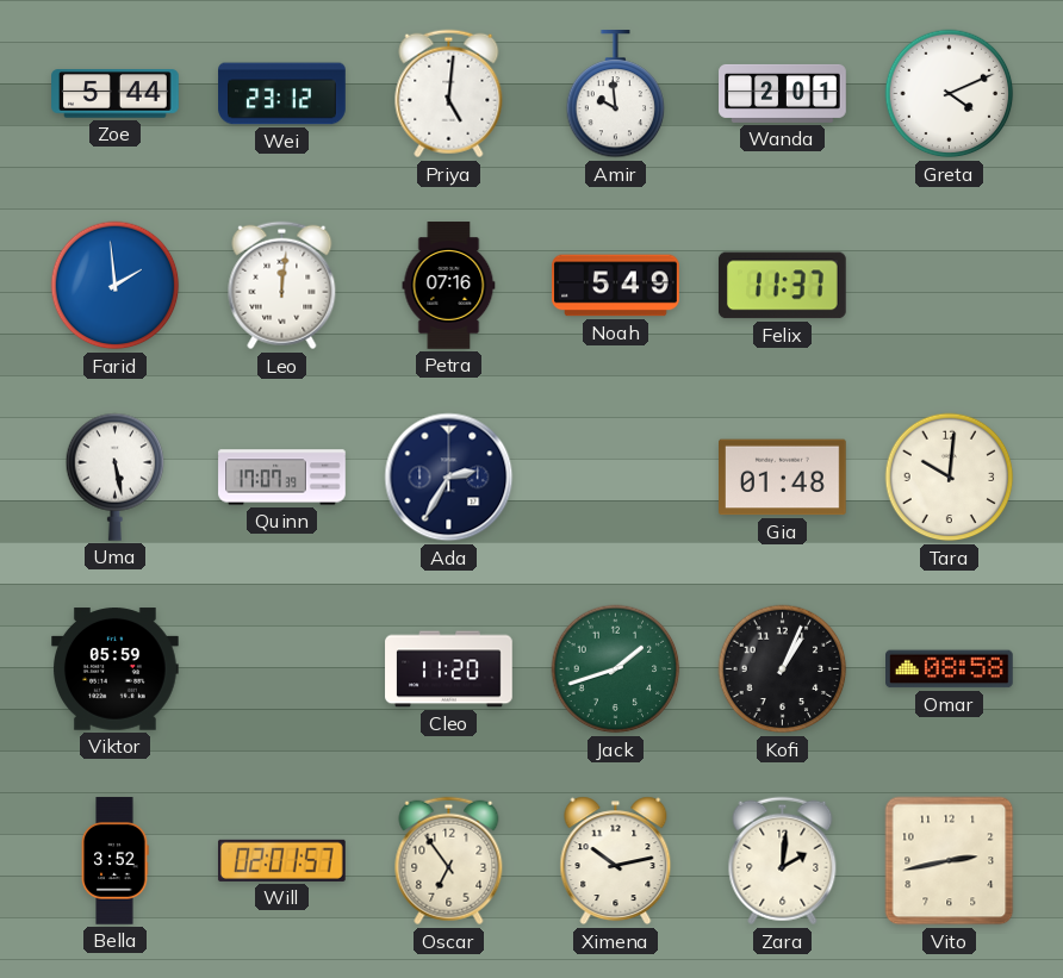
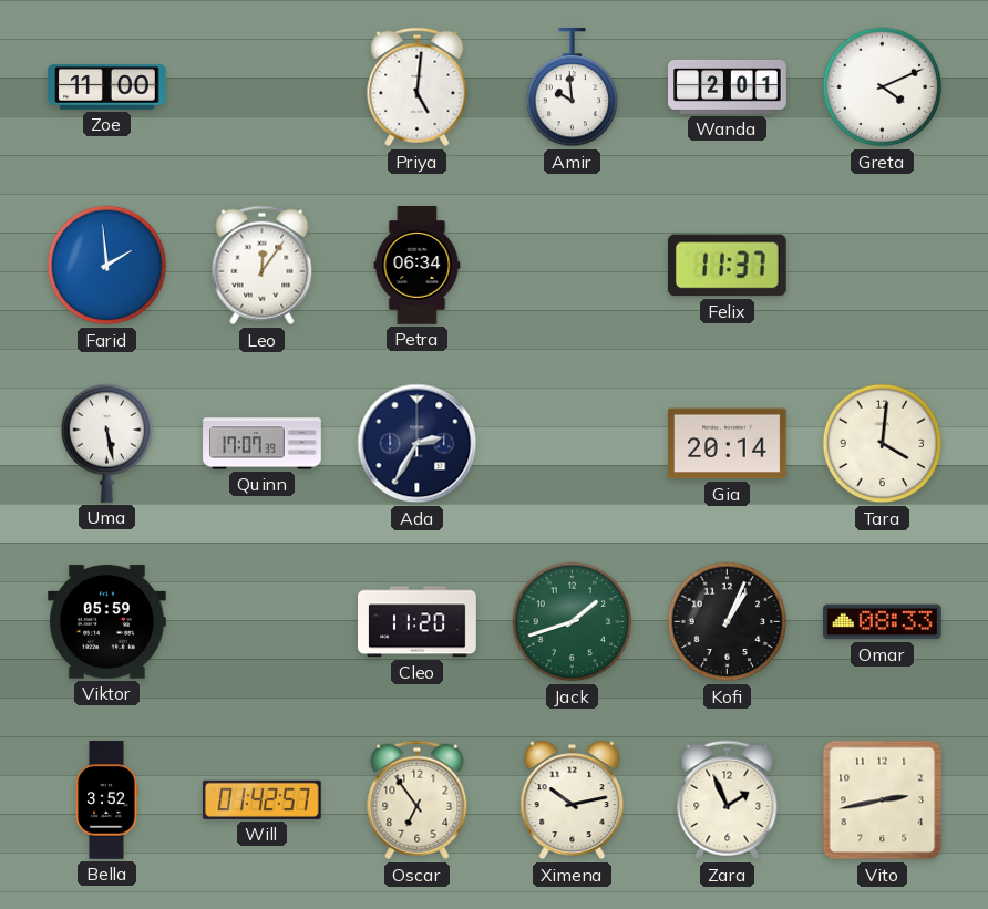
Zoe: 5:44 -> 11:00
Wei: 23:12 -> none
Leo: 12:01 -> 12:06
Petra: 07:16 -> 06:34
Noah: 5:49 -> none
Gia: 01:48 -> 20:14
Tara: 10:01 -> 4:01
Omar: 08:58 -> 08:33
Will: 02:01 -> 01:42
Zara: 2:01 -> 1:56
